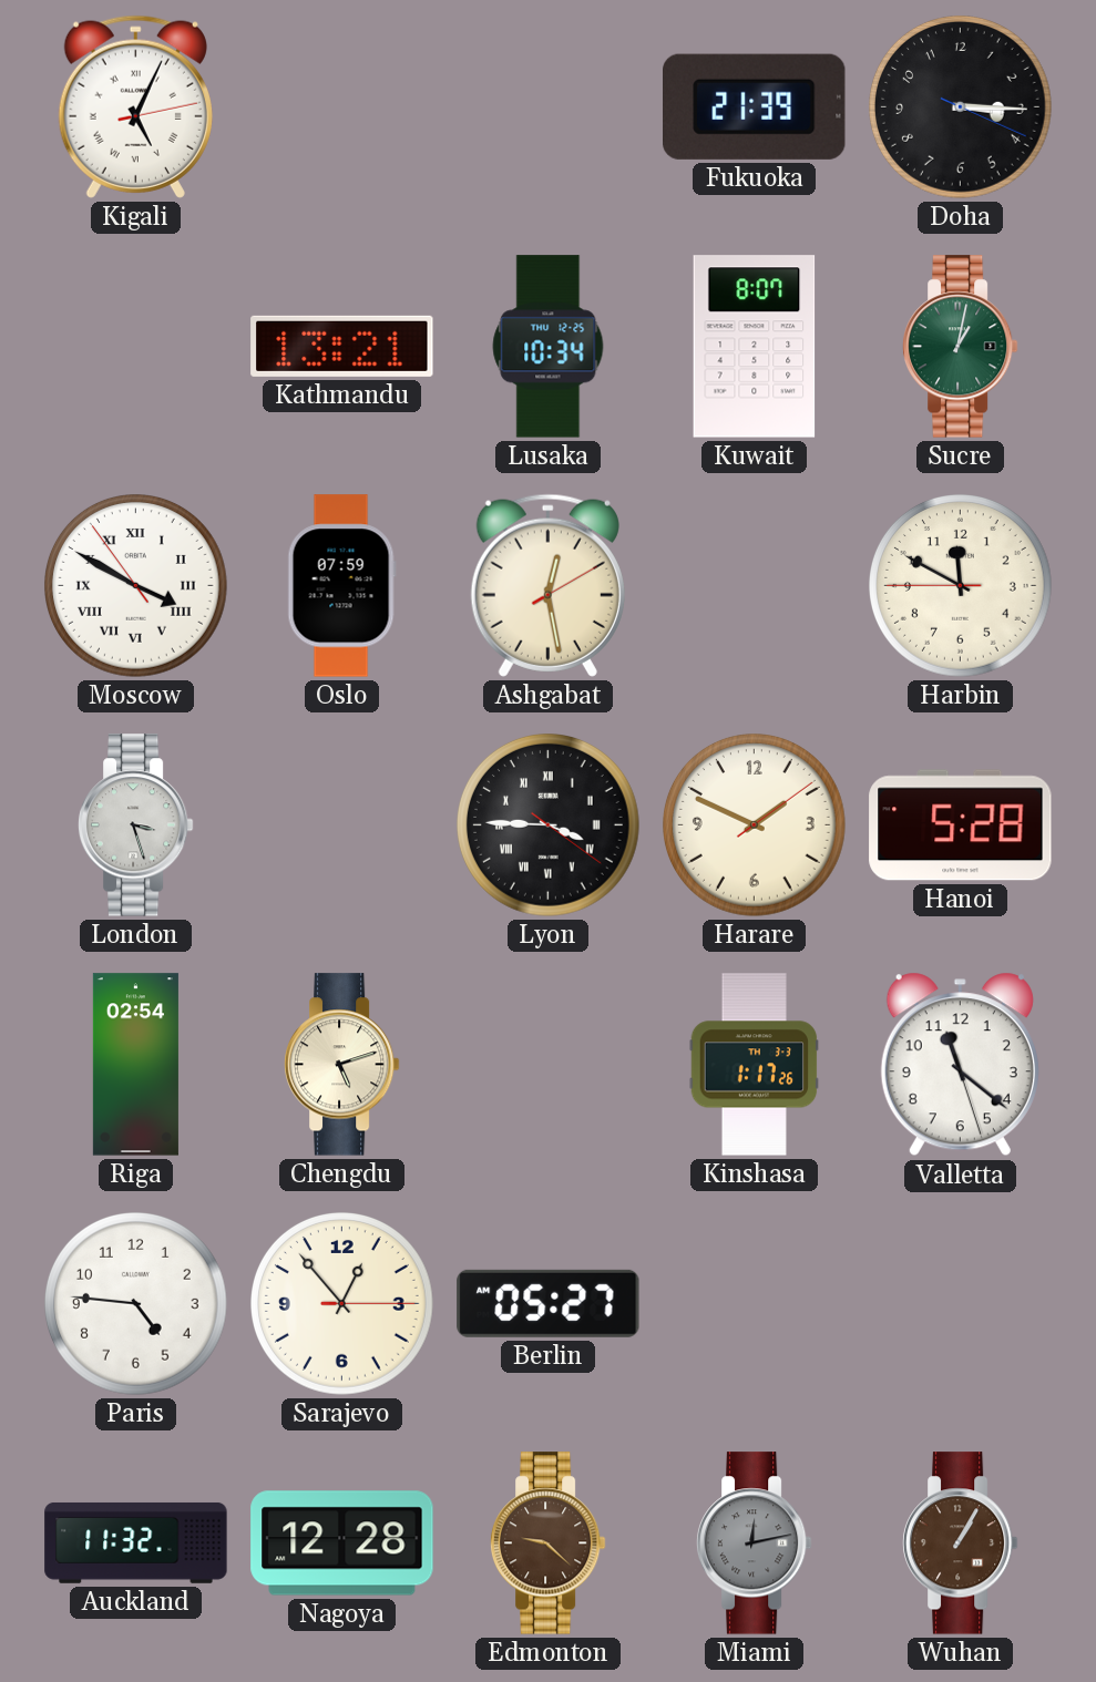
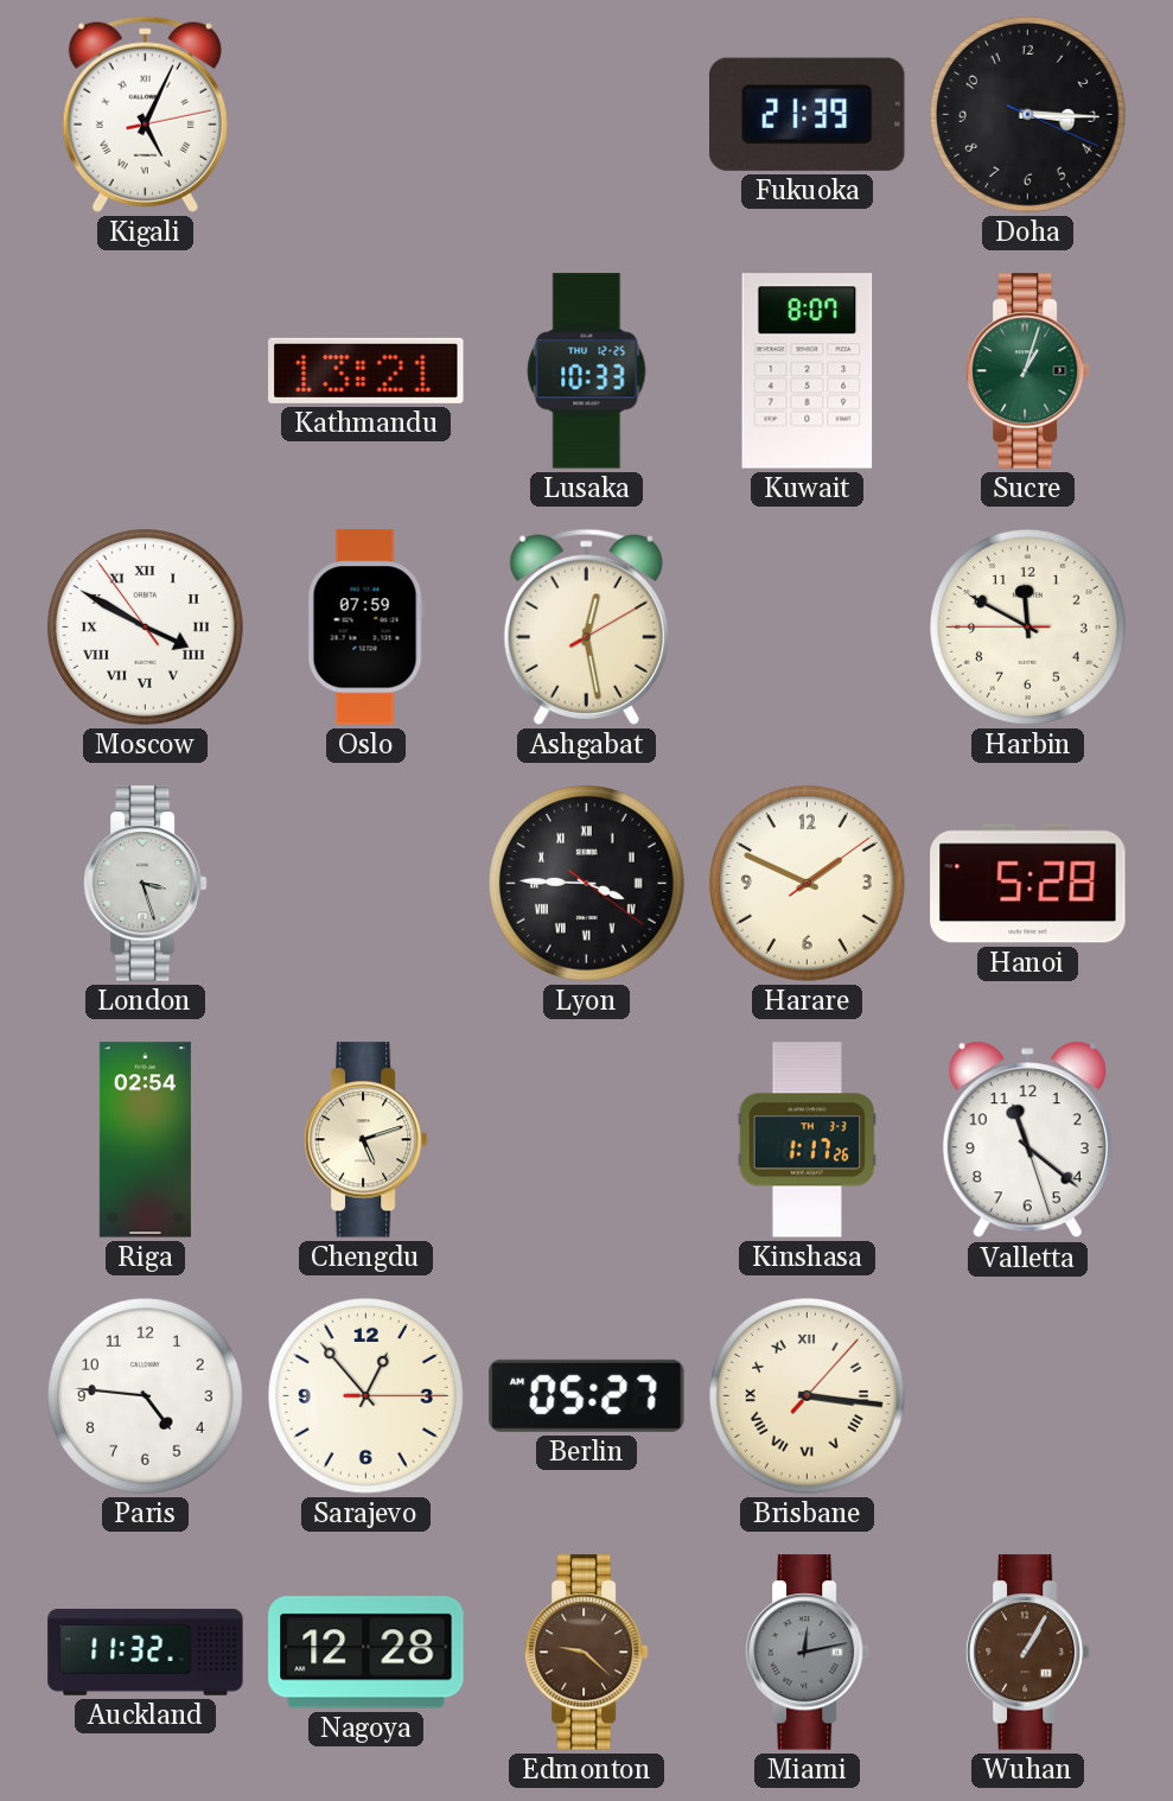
Lusaka: 10:34 -> 10:33
Sucre: 1:02 -> 1:03
Brisbane: none -> 3:16
